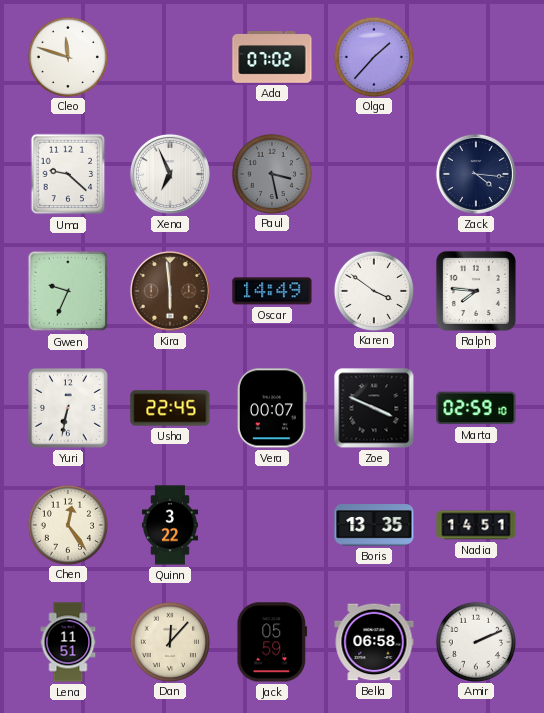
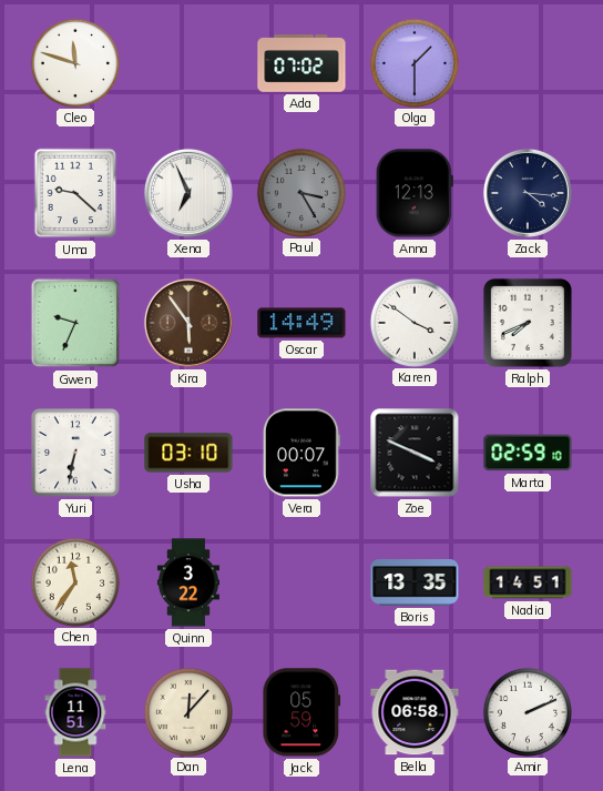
Olga: 1:37 -> 1:30
Paul: 3:28 -> 3:25
Anna: none -> 12:13
Kira: 5:59 -> 5:54
Ralph: 7:46 -> 7:41
Usha: 22:45 -> 03:10
Chen: 12:24 -> 11:36
